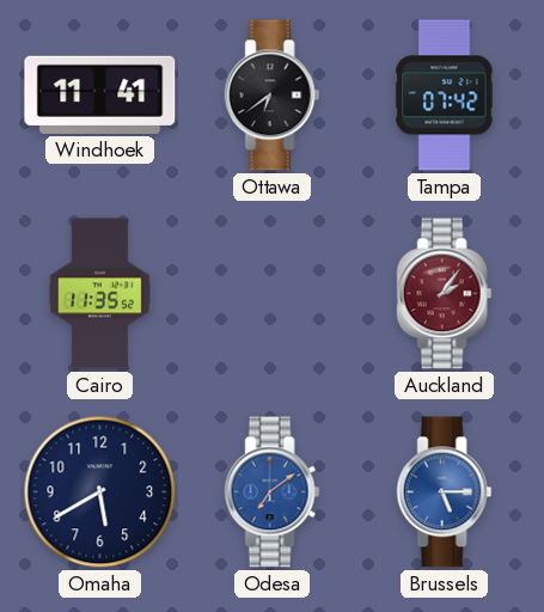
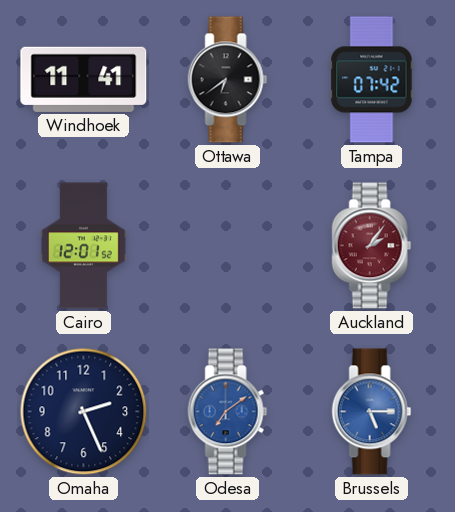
Cairo: 11:35 -> 12:01
Omaha: 5:40 -> 2:26
